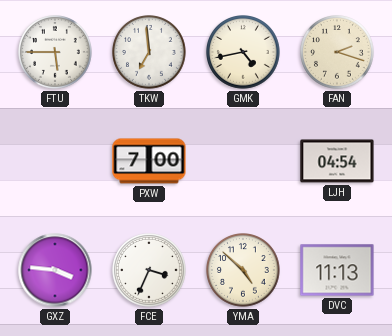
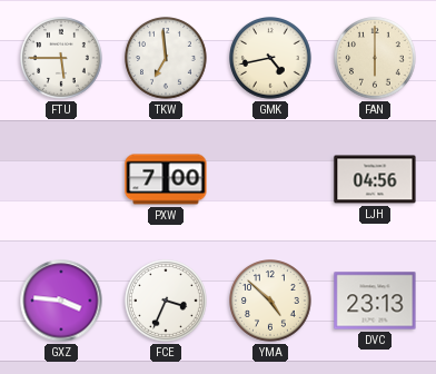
FAN: 2:18 -> 6:00
LJH: 04:54 -> 04:56
DVC: 11:13 -> 23:13
